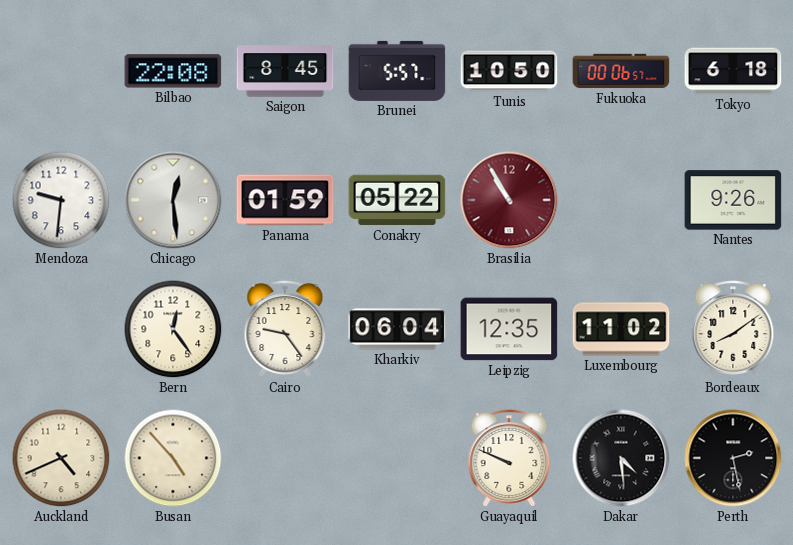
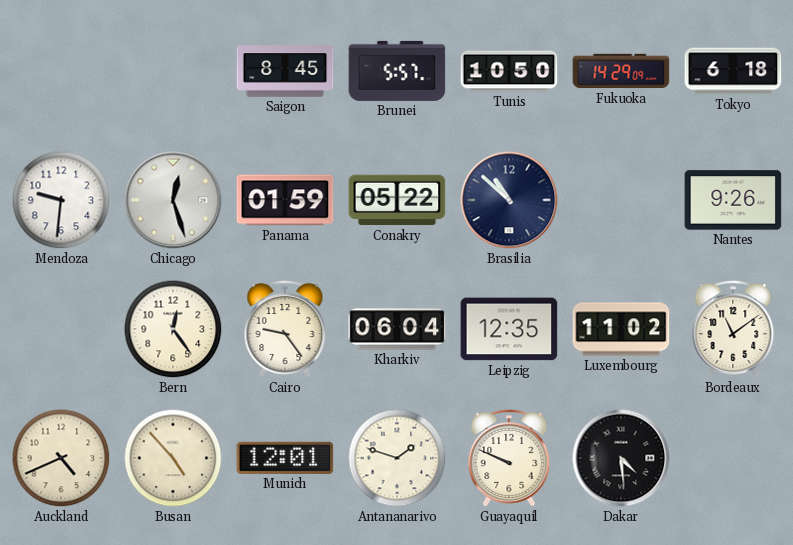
Bilbao: 22:08 -> none
Fukuoka: 00:06 -> 14:29
Chicago: 12:29 -> 12:27
Brasilia: 10:55 -> 10:52
Brasilia dial: burgundy -> navy
Bordeaux: 8:09 -> 11:09
Munich: none -> 12:01
Antananarivo: none -> 1:48
Perth: 2:28 -> none
